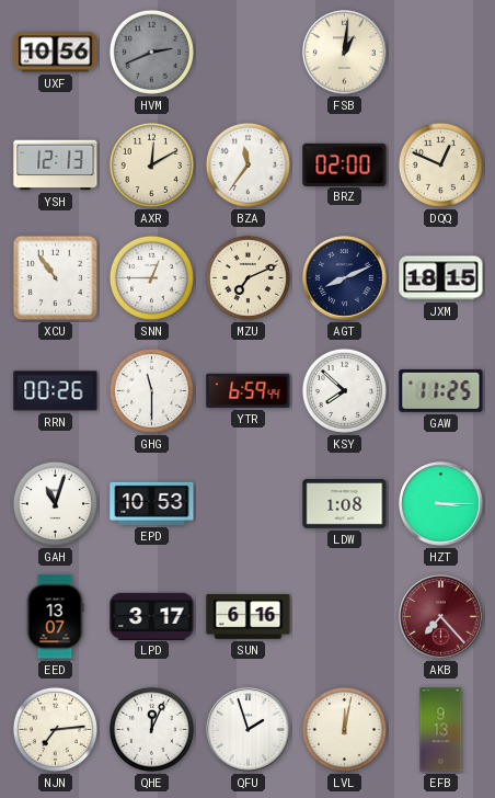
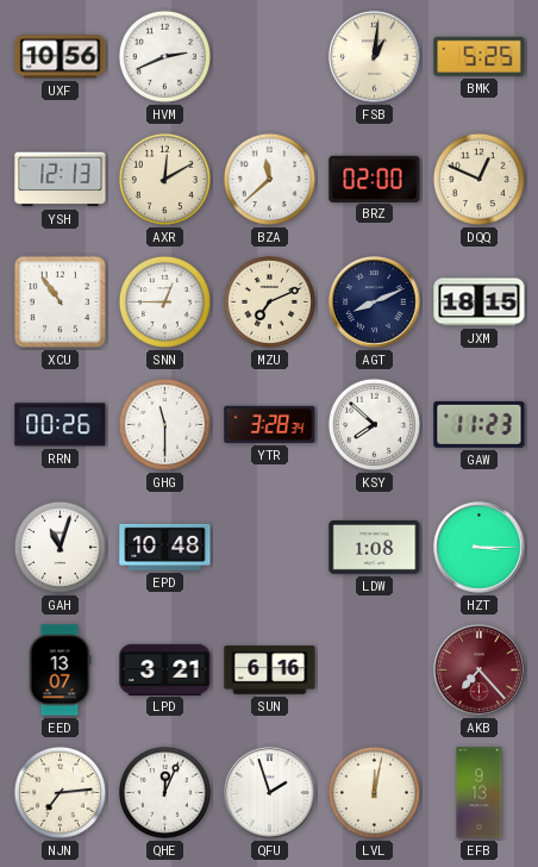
HVM dial: grey -> white
BMK: none -> 5:25
BZA: 11:36 -> 11:38
YTR: 6:59 -> 3:28
GAW: 11:25 -> 11:23
EPD: 10:53 -> 10:48
LPD: 3:17 -> 3:21
